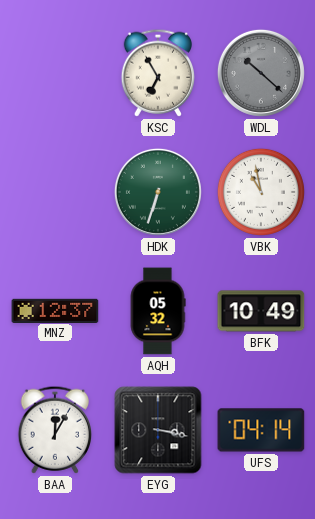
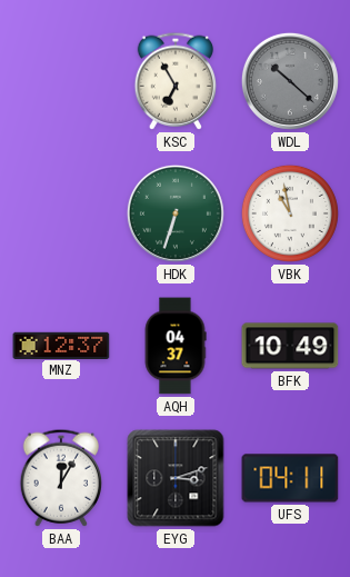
AQH: 05:32 -> 04:37
EYG: 3:17 -> 3:12
UFS: 04:14 -> 04:11
